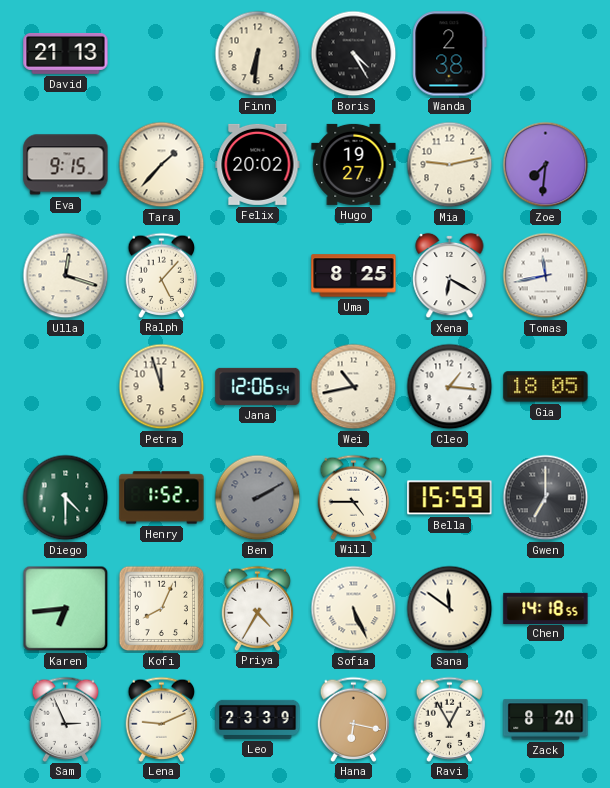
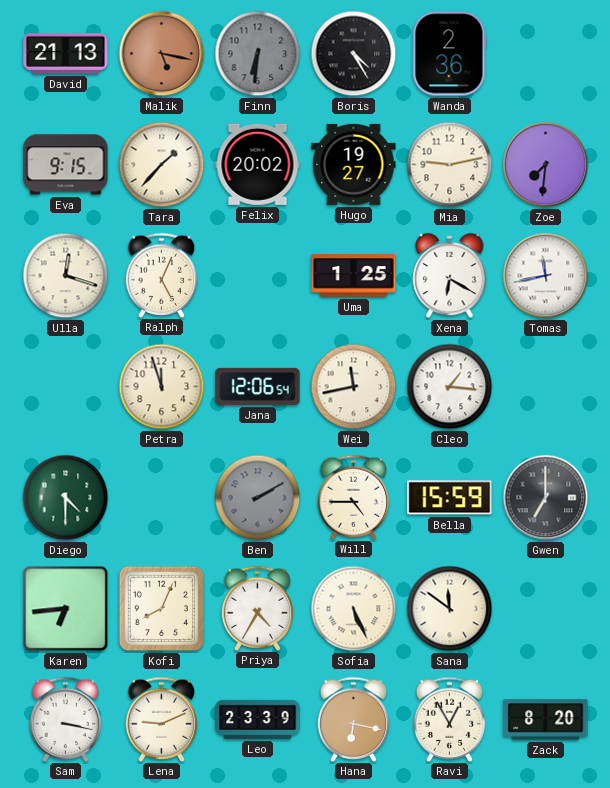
Malik: none -> 5:17
Finn dial: cream -> grey
Wanda: 2:38 -> 2:36
Ralph: 5:07 -> 5:04
Uma: 8:25 -> 1:25
Wei: 10:43 -> 11:43
Gia: 18:05 -> none
Henry: 1:52 -> none
Chen: 14:18 -> none
Sam: 2:56 -> 3:17
